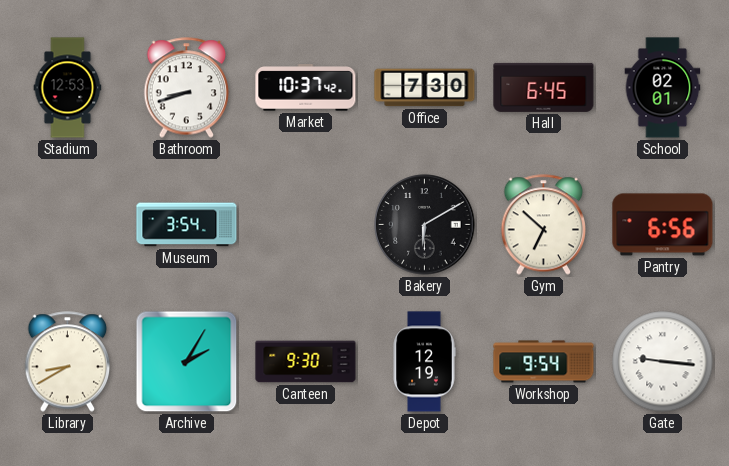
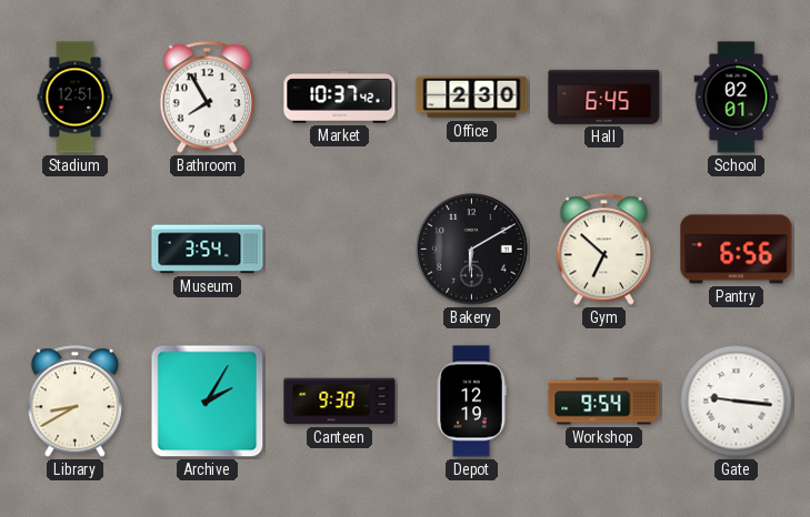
Stadium: 12:53 -> 12:51
Bathroom: 8:42 -> 7:55
Office: 7:30 -> 2:30
